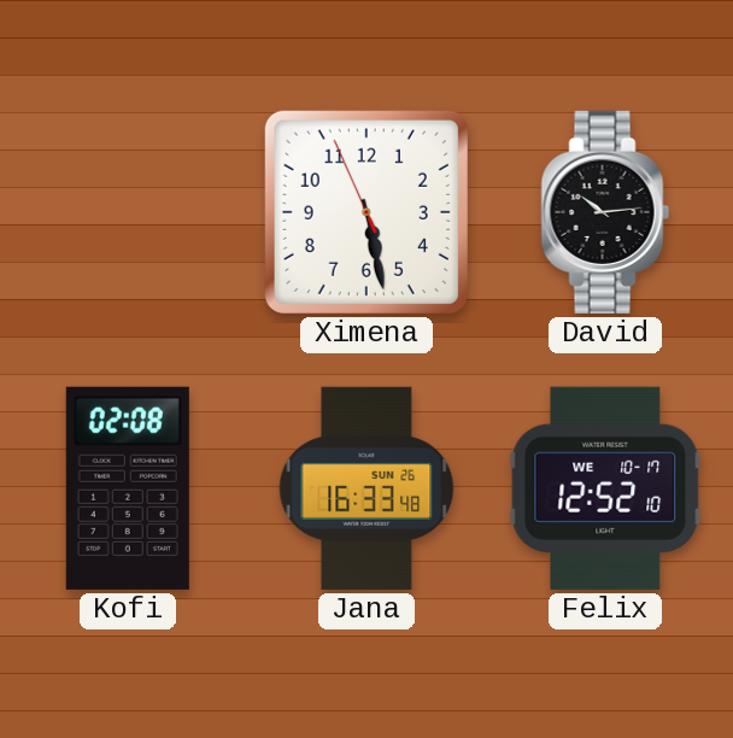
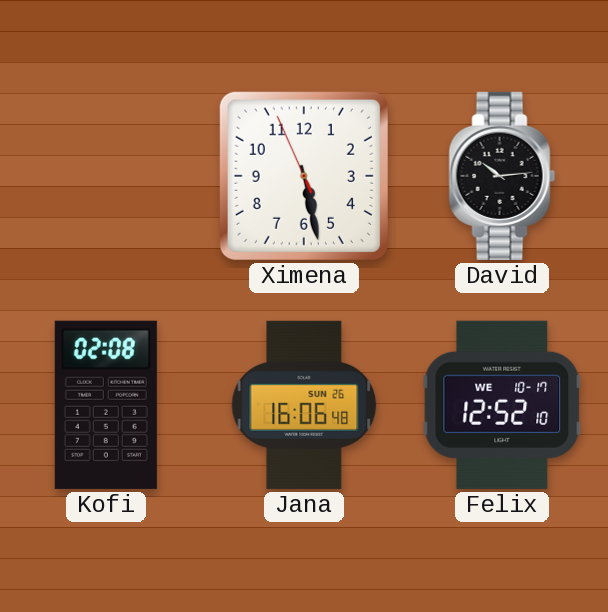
Jana: 16:33 -> 16:06
